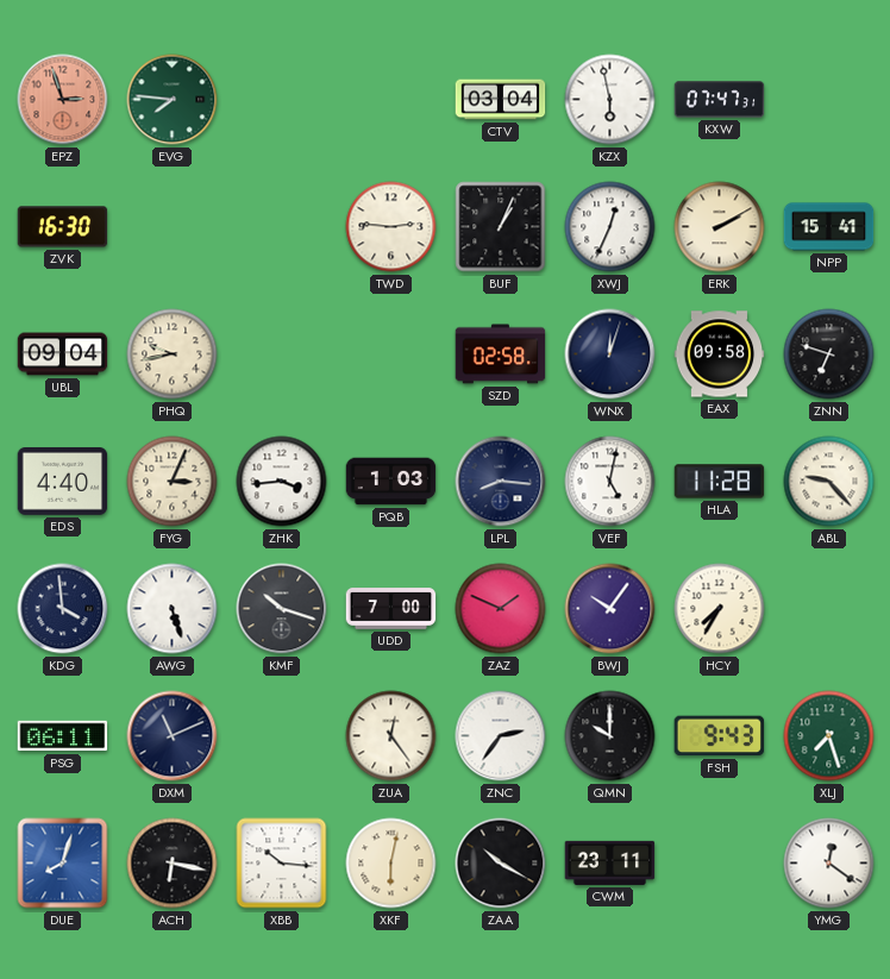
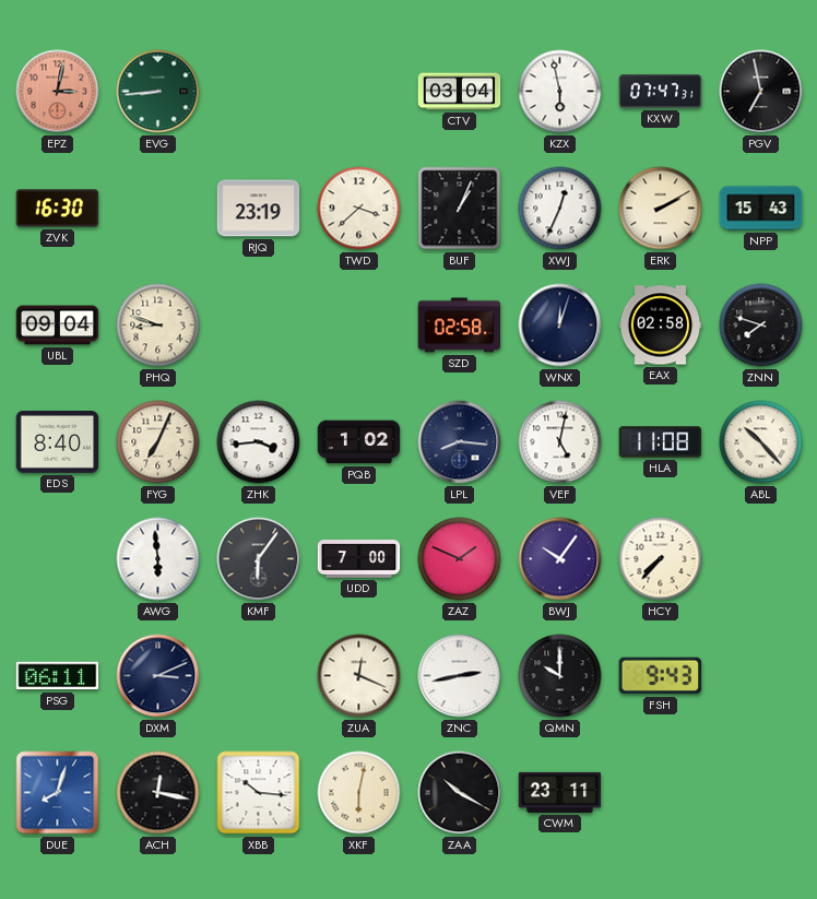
EPZ: 2:57 -> 3:02
EVG: 7:46 -> 8:44
PGV: none -> 6:58
RJQ: none -> 23:19
TWD: 2:46 -> 3:38
NPP: 15:41 -> 15:43
PHQ: 9:43 -> 8:48
EAX: 09:58 -> 02:58
ZNN: 6:48 -> 7:48
EDS: 4:40 -> 8:40
FYG: 3:04 -> 7:04
PQB: 1:03 -> 1:02
HLA: 11:28 -> 11:08
ABL: 9:23 -> 10:23
KDG: 3:59 -> none
AWG: 5:27 -> 5:59
KMF: 10:18 -> 6:06
HCY: 7:35 -> 7:37
DXM: 11:11 -> 3:11
ZUA: 12:24 -> 12:19
ZNC: 2:36 -> 2:43
XLJ: 7:27 -> none
ACH: 6:17 -> 12:17
YMG: 12:21 -> none
